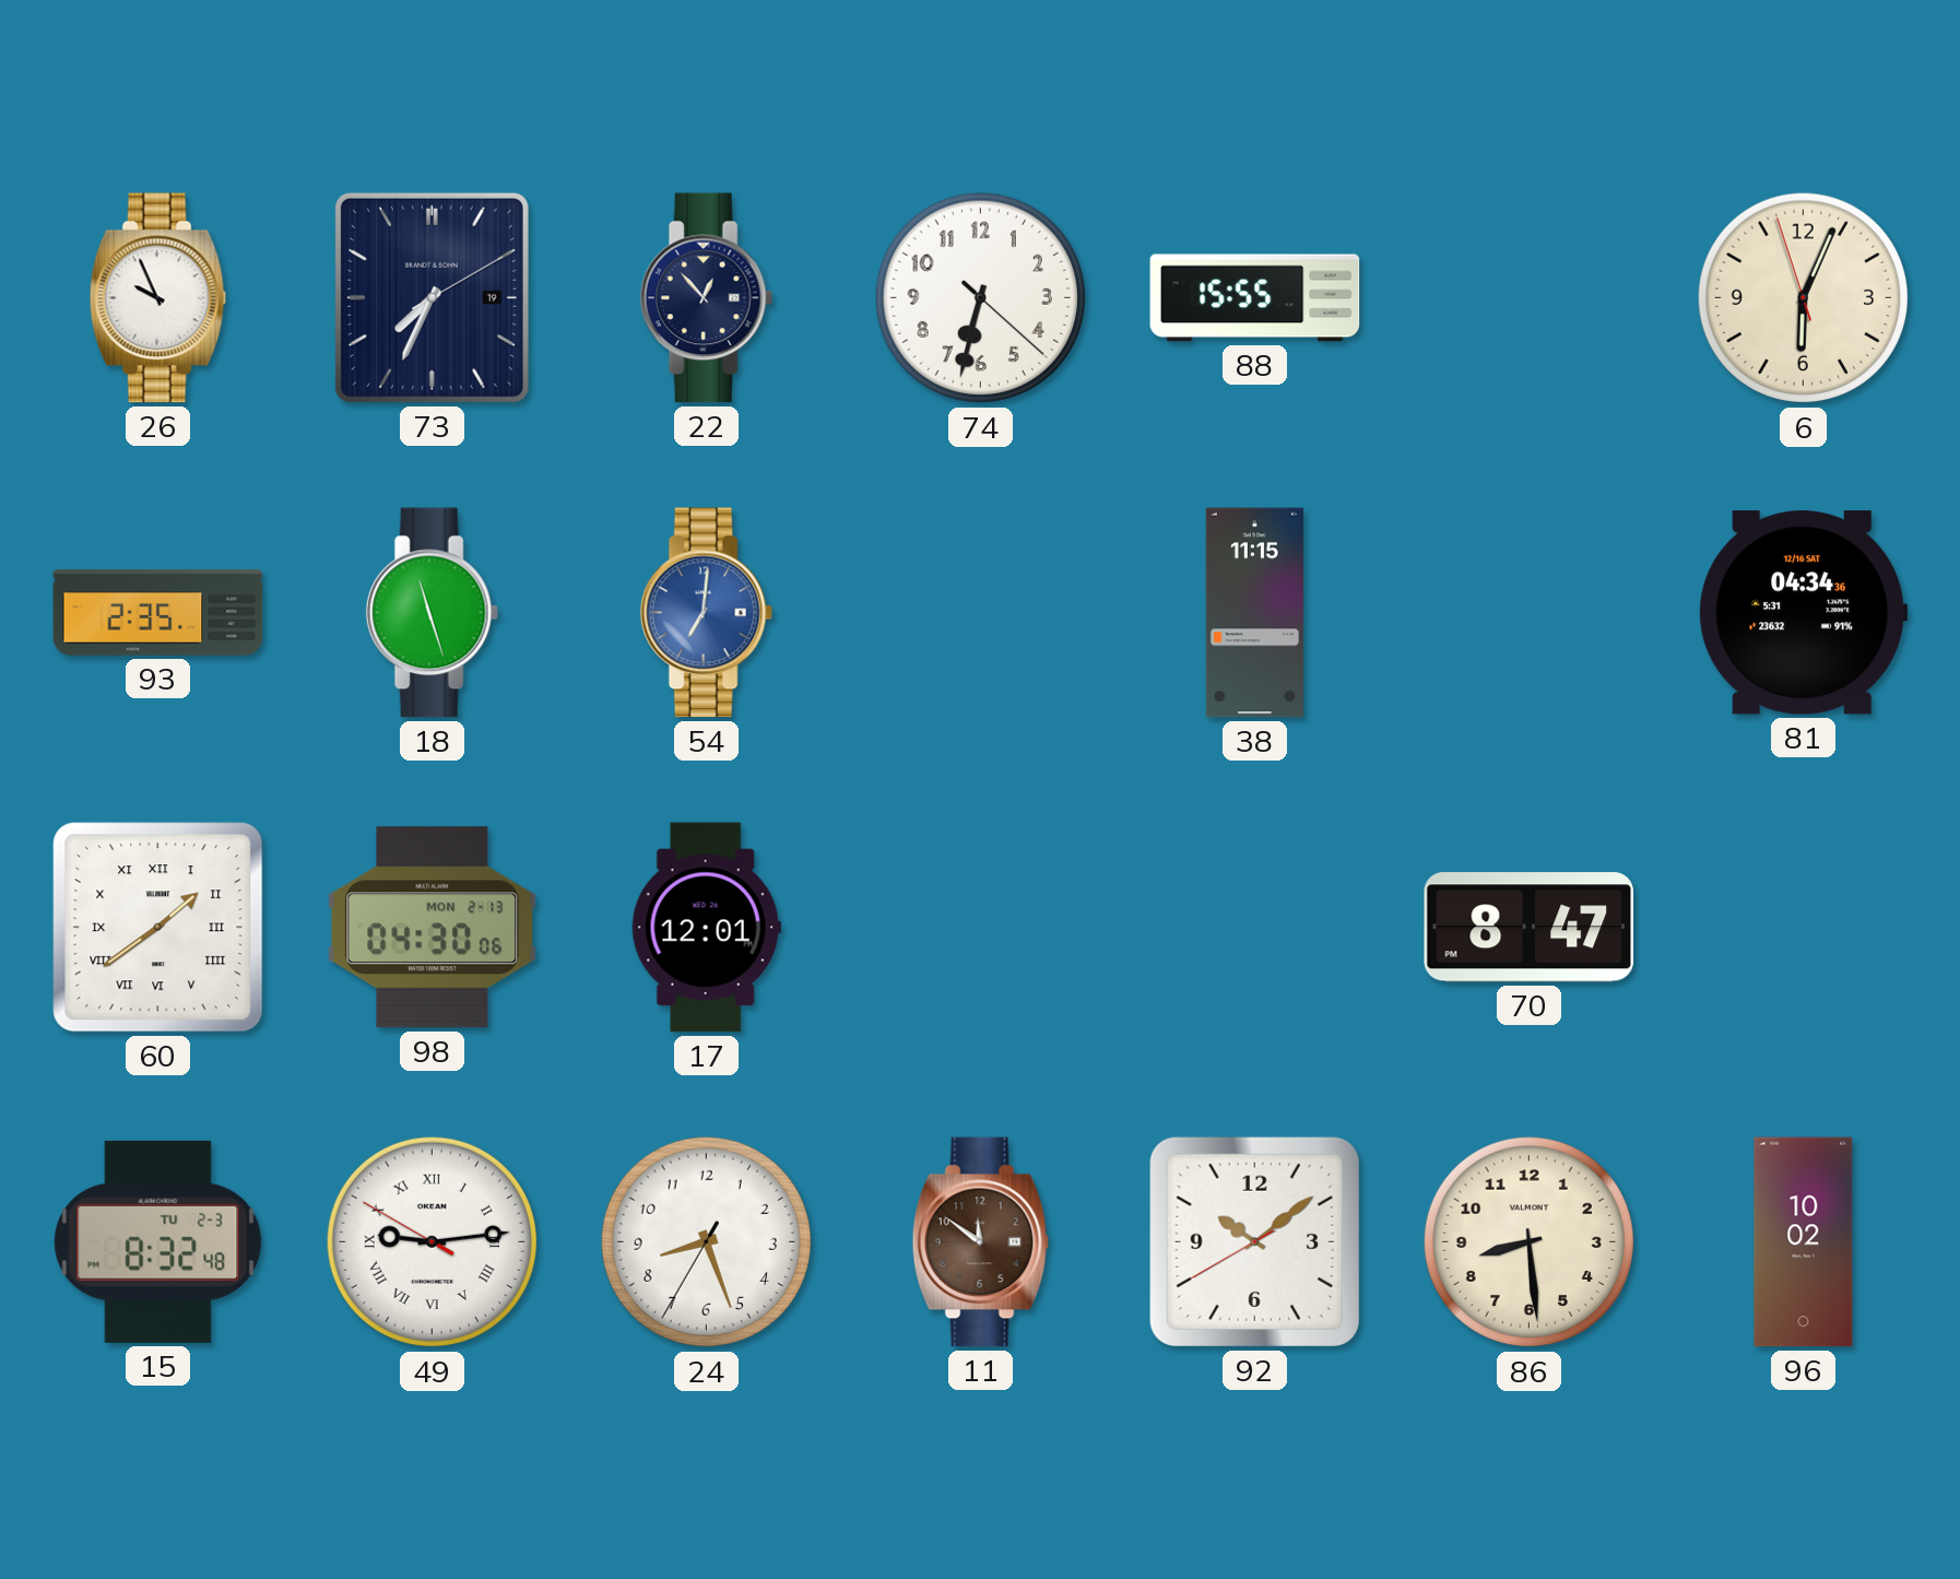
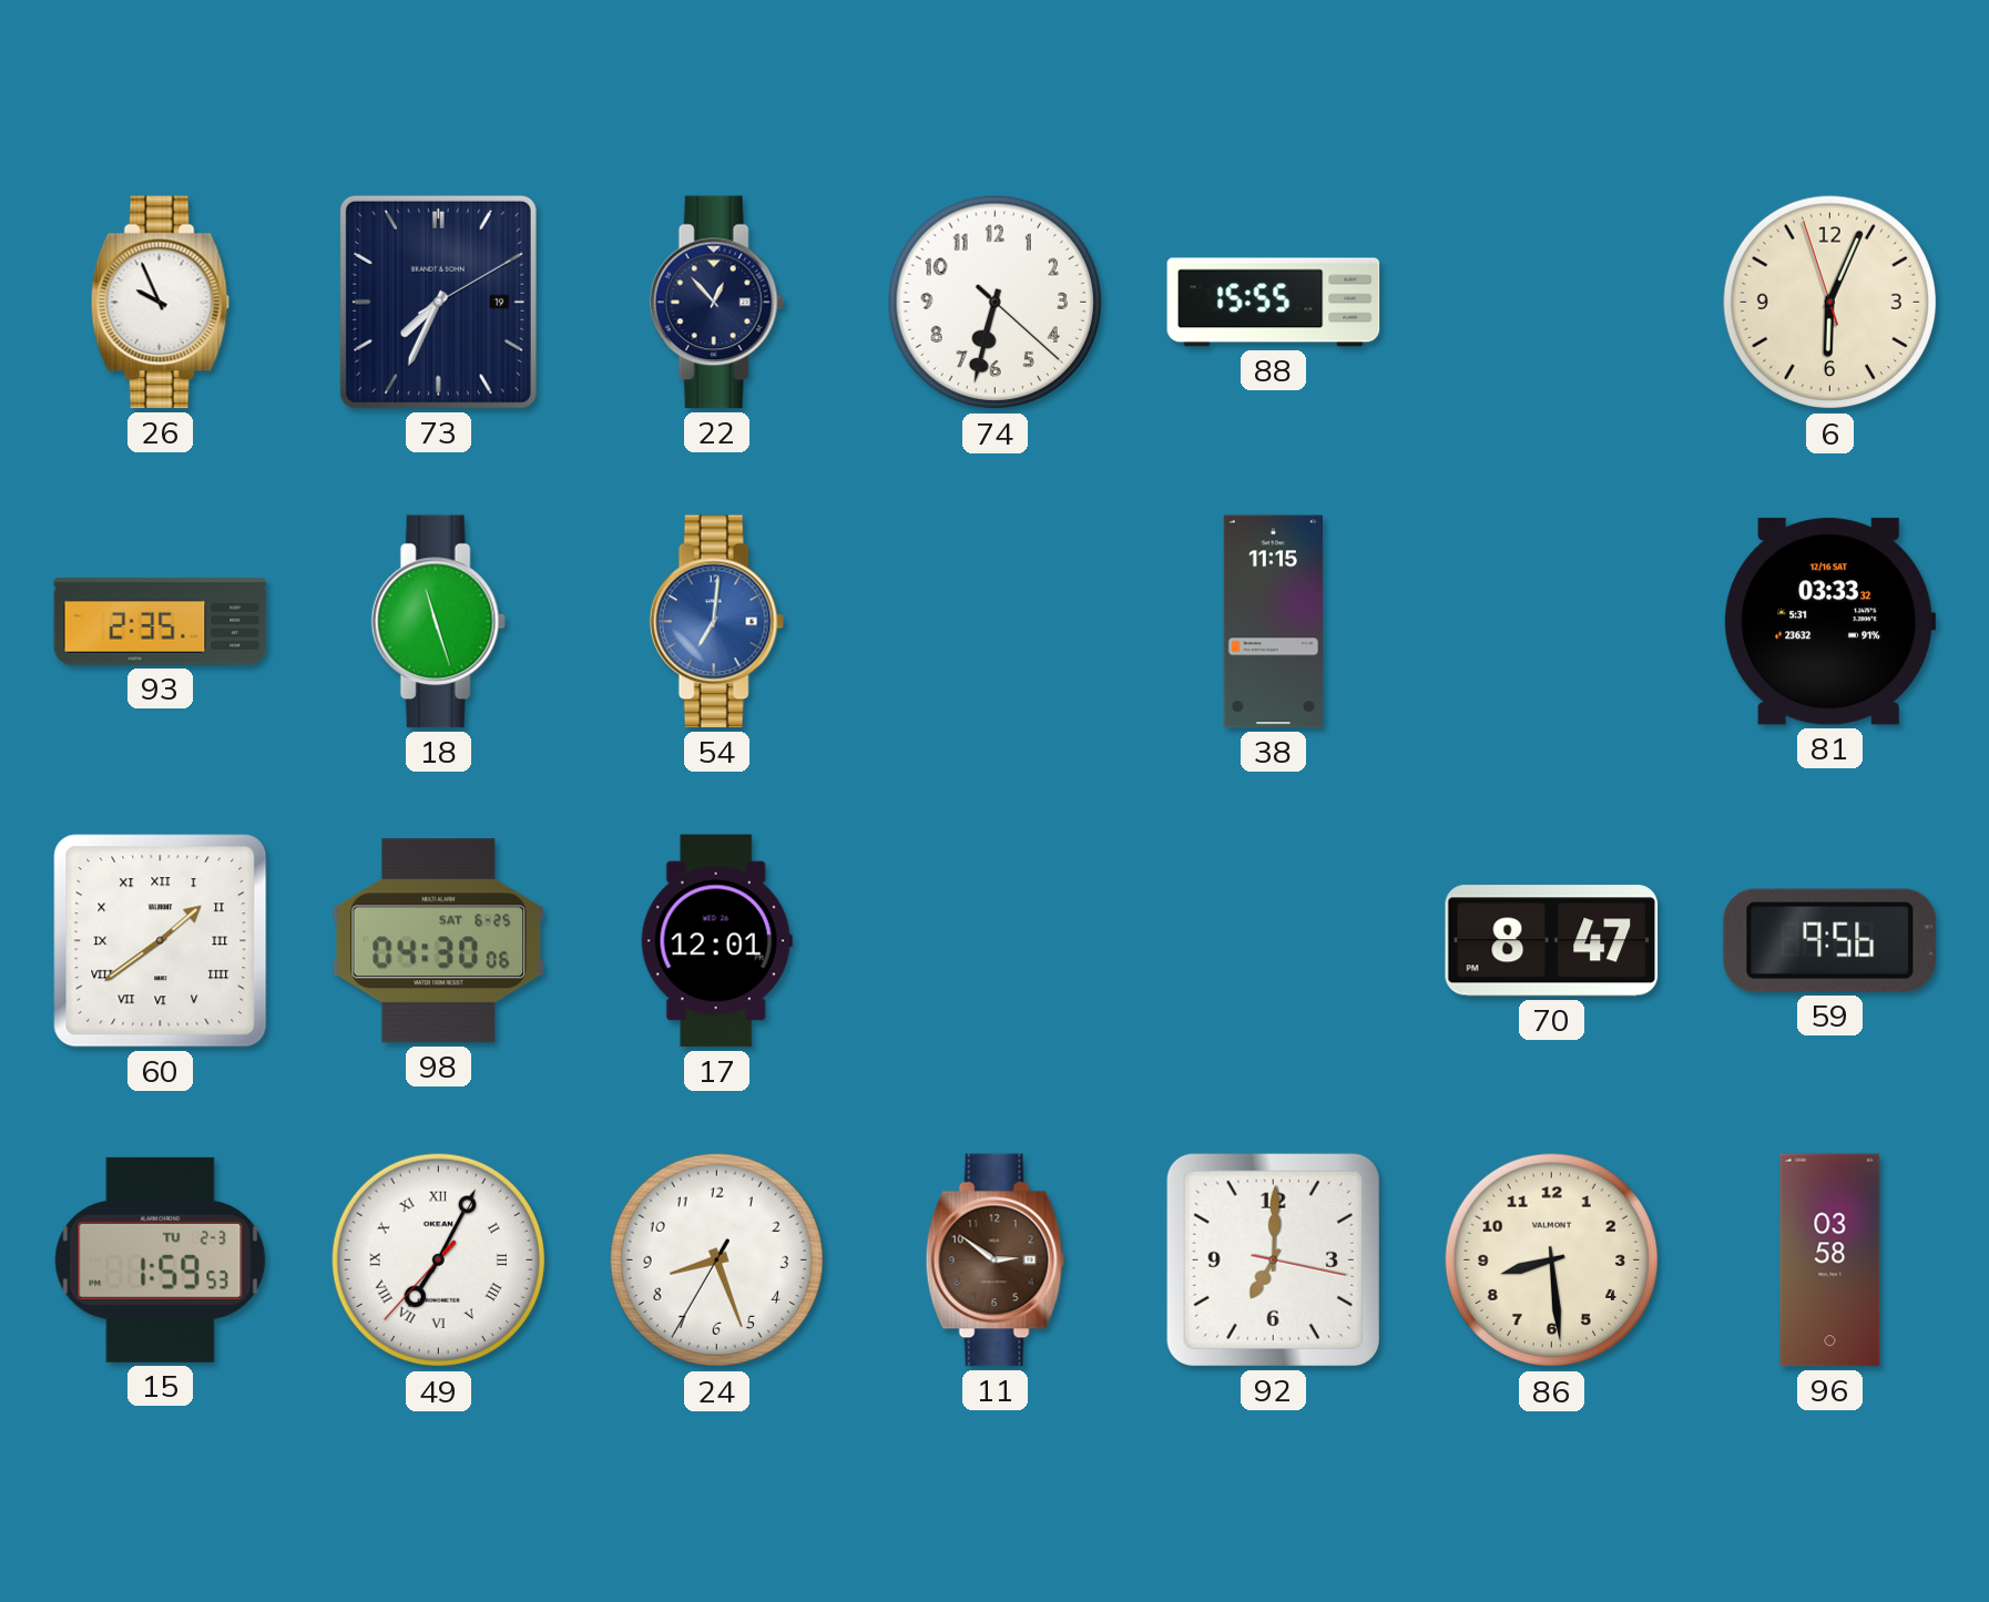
81: 04:34 -> 03:33
98 date: MON 2-13 -> SAT 6-25
59: none -> 9:56
15: 8:32 -> 1:59
49: 9:13 -> 7:04
11: 11:51 -> 2:51
92: 10:08 -> 7:00
96: 10:02 -> 03:58
